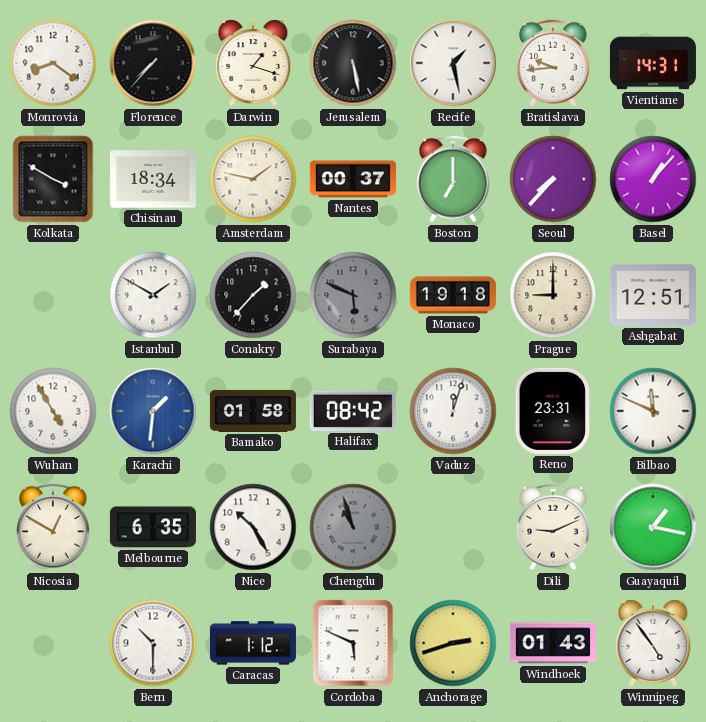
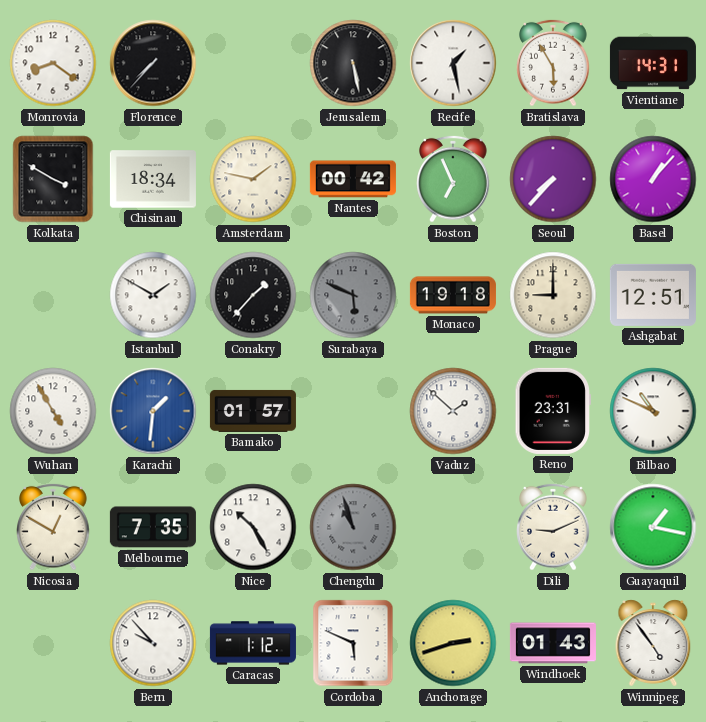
Darwin: 1:18 -> none
Bratislava: 9:44 -> 5:55
Nantes: 00:37 -> 00:42
Boston: 7:00 -> 6:56
Bamako: 01:58 -> 01:57
Halifax: 08:42 -> none
Vaduz: 12:03 -> 1:52
Bilbao: 11:49 -> 10:49
Melbourne: 6:35 -> 7:35
Bern: 10:30 -> 9:53
